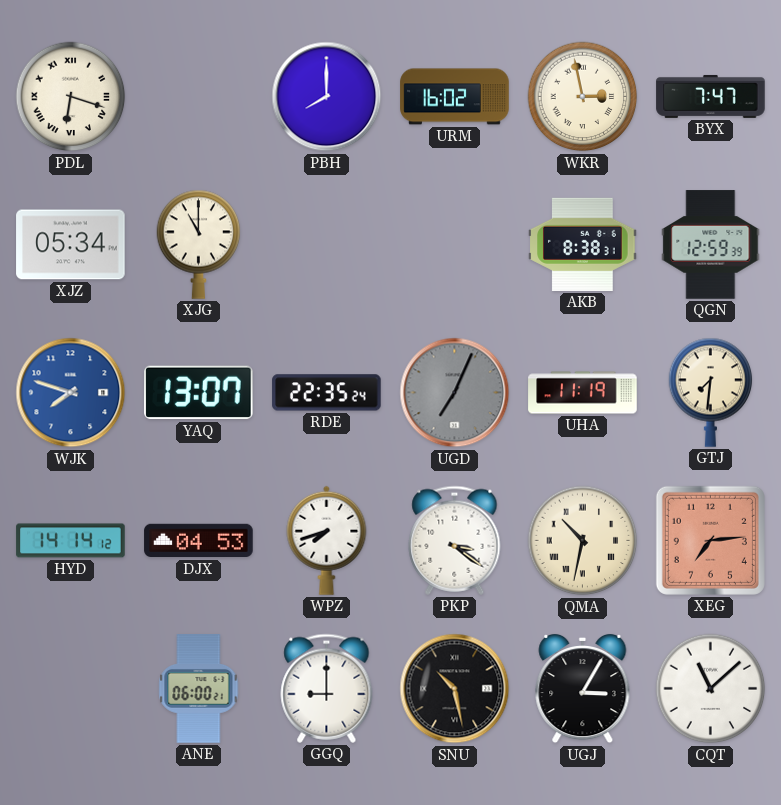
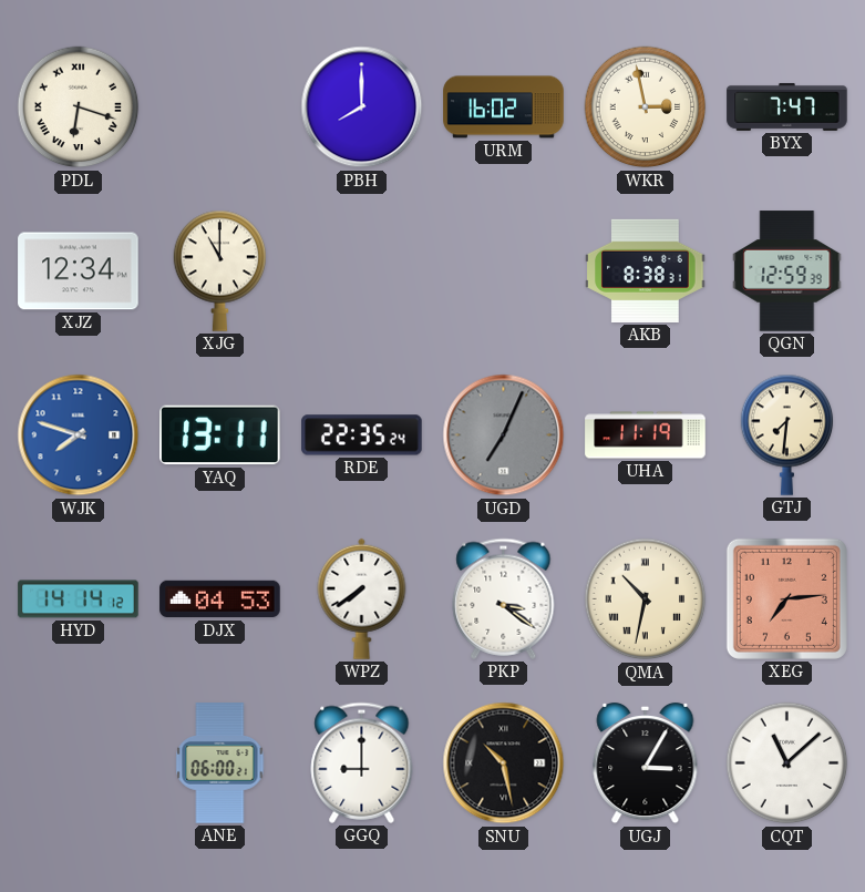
XJZ: 05:34 -> 12:34
YAQ: 13:07 -> 13:11
WPZ: 7:42 -> 7:39
